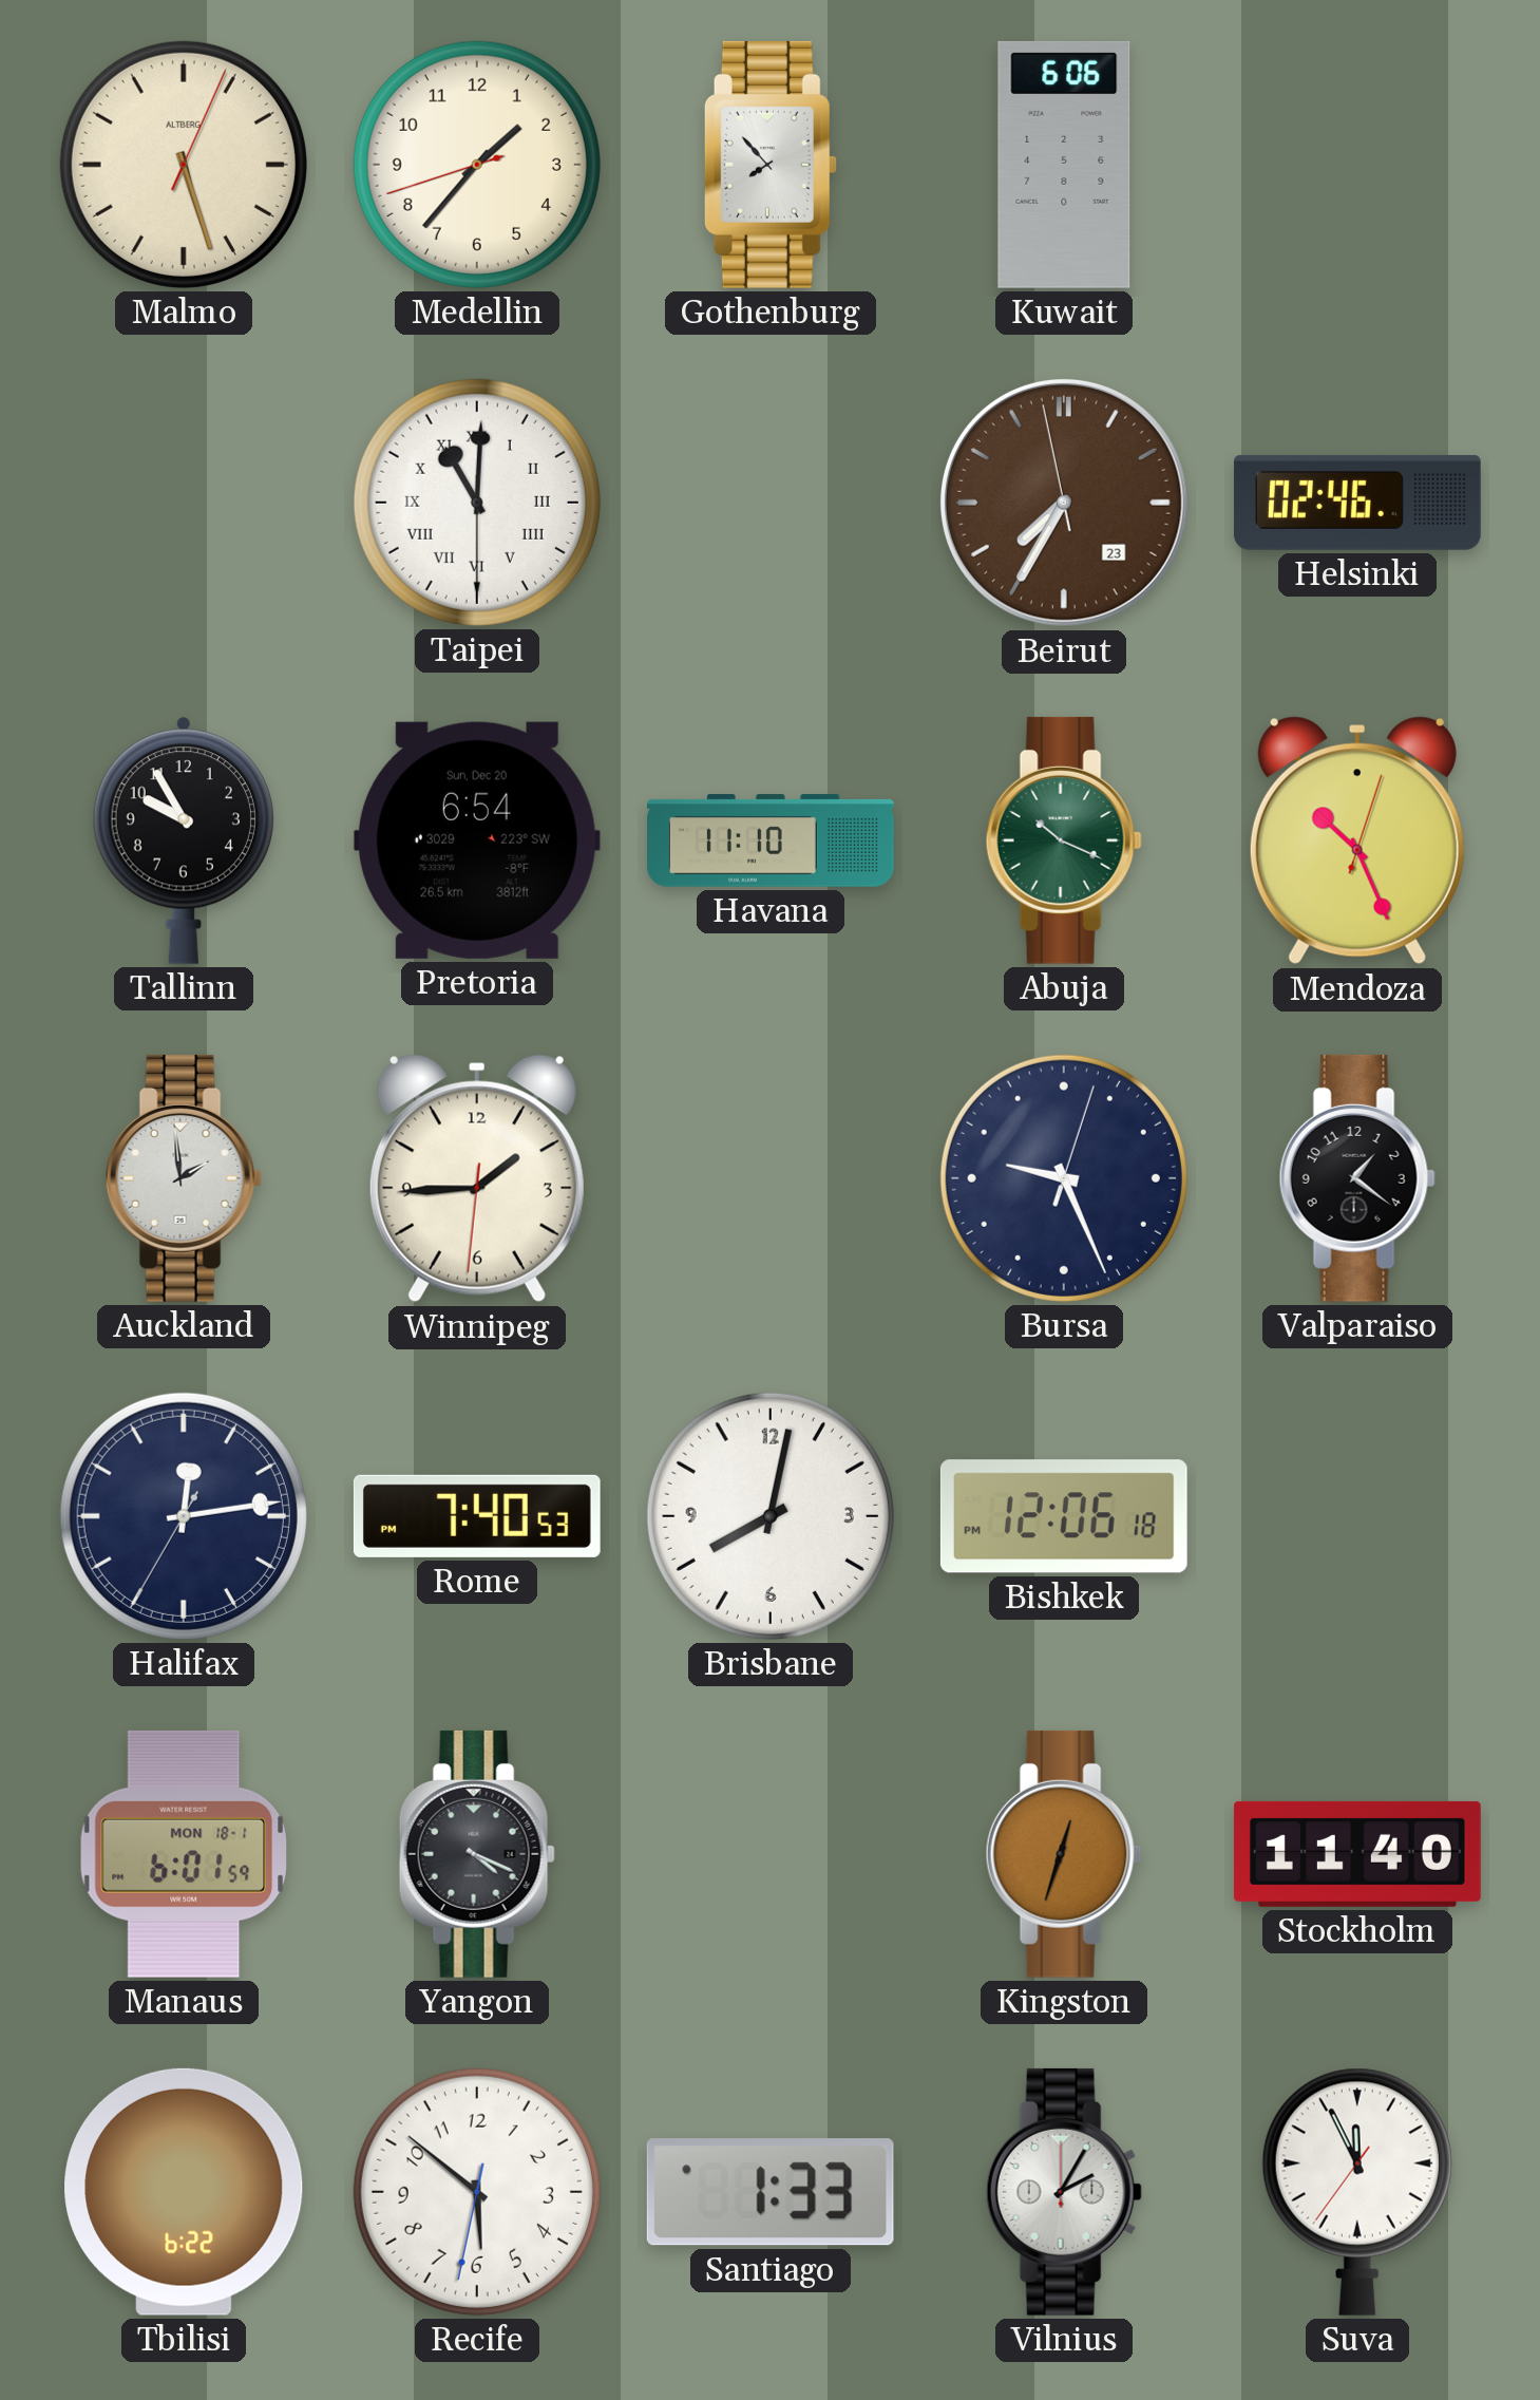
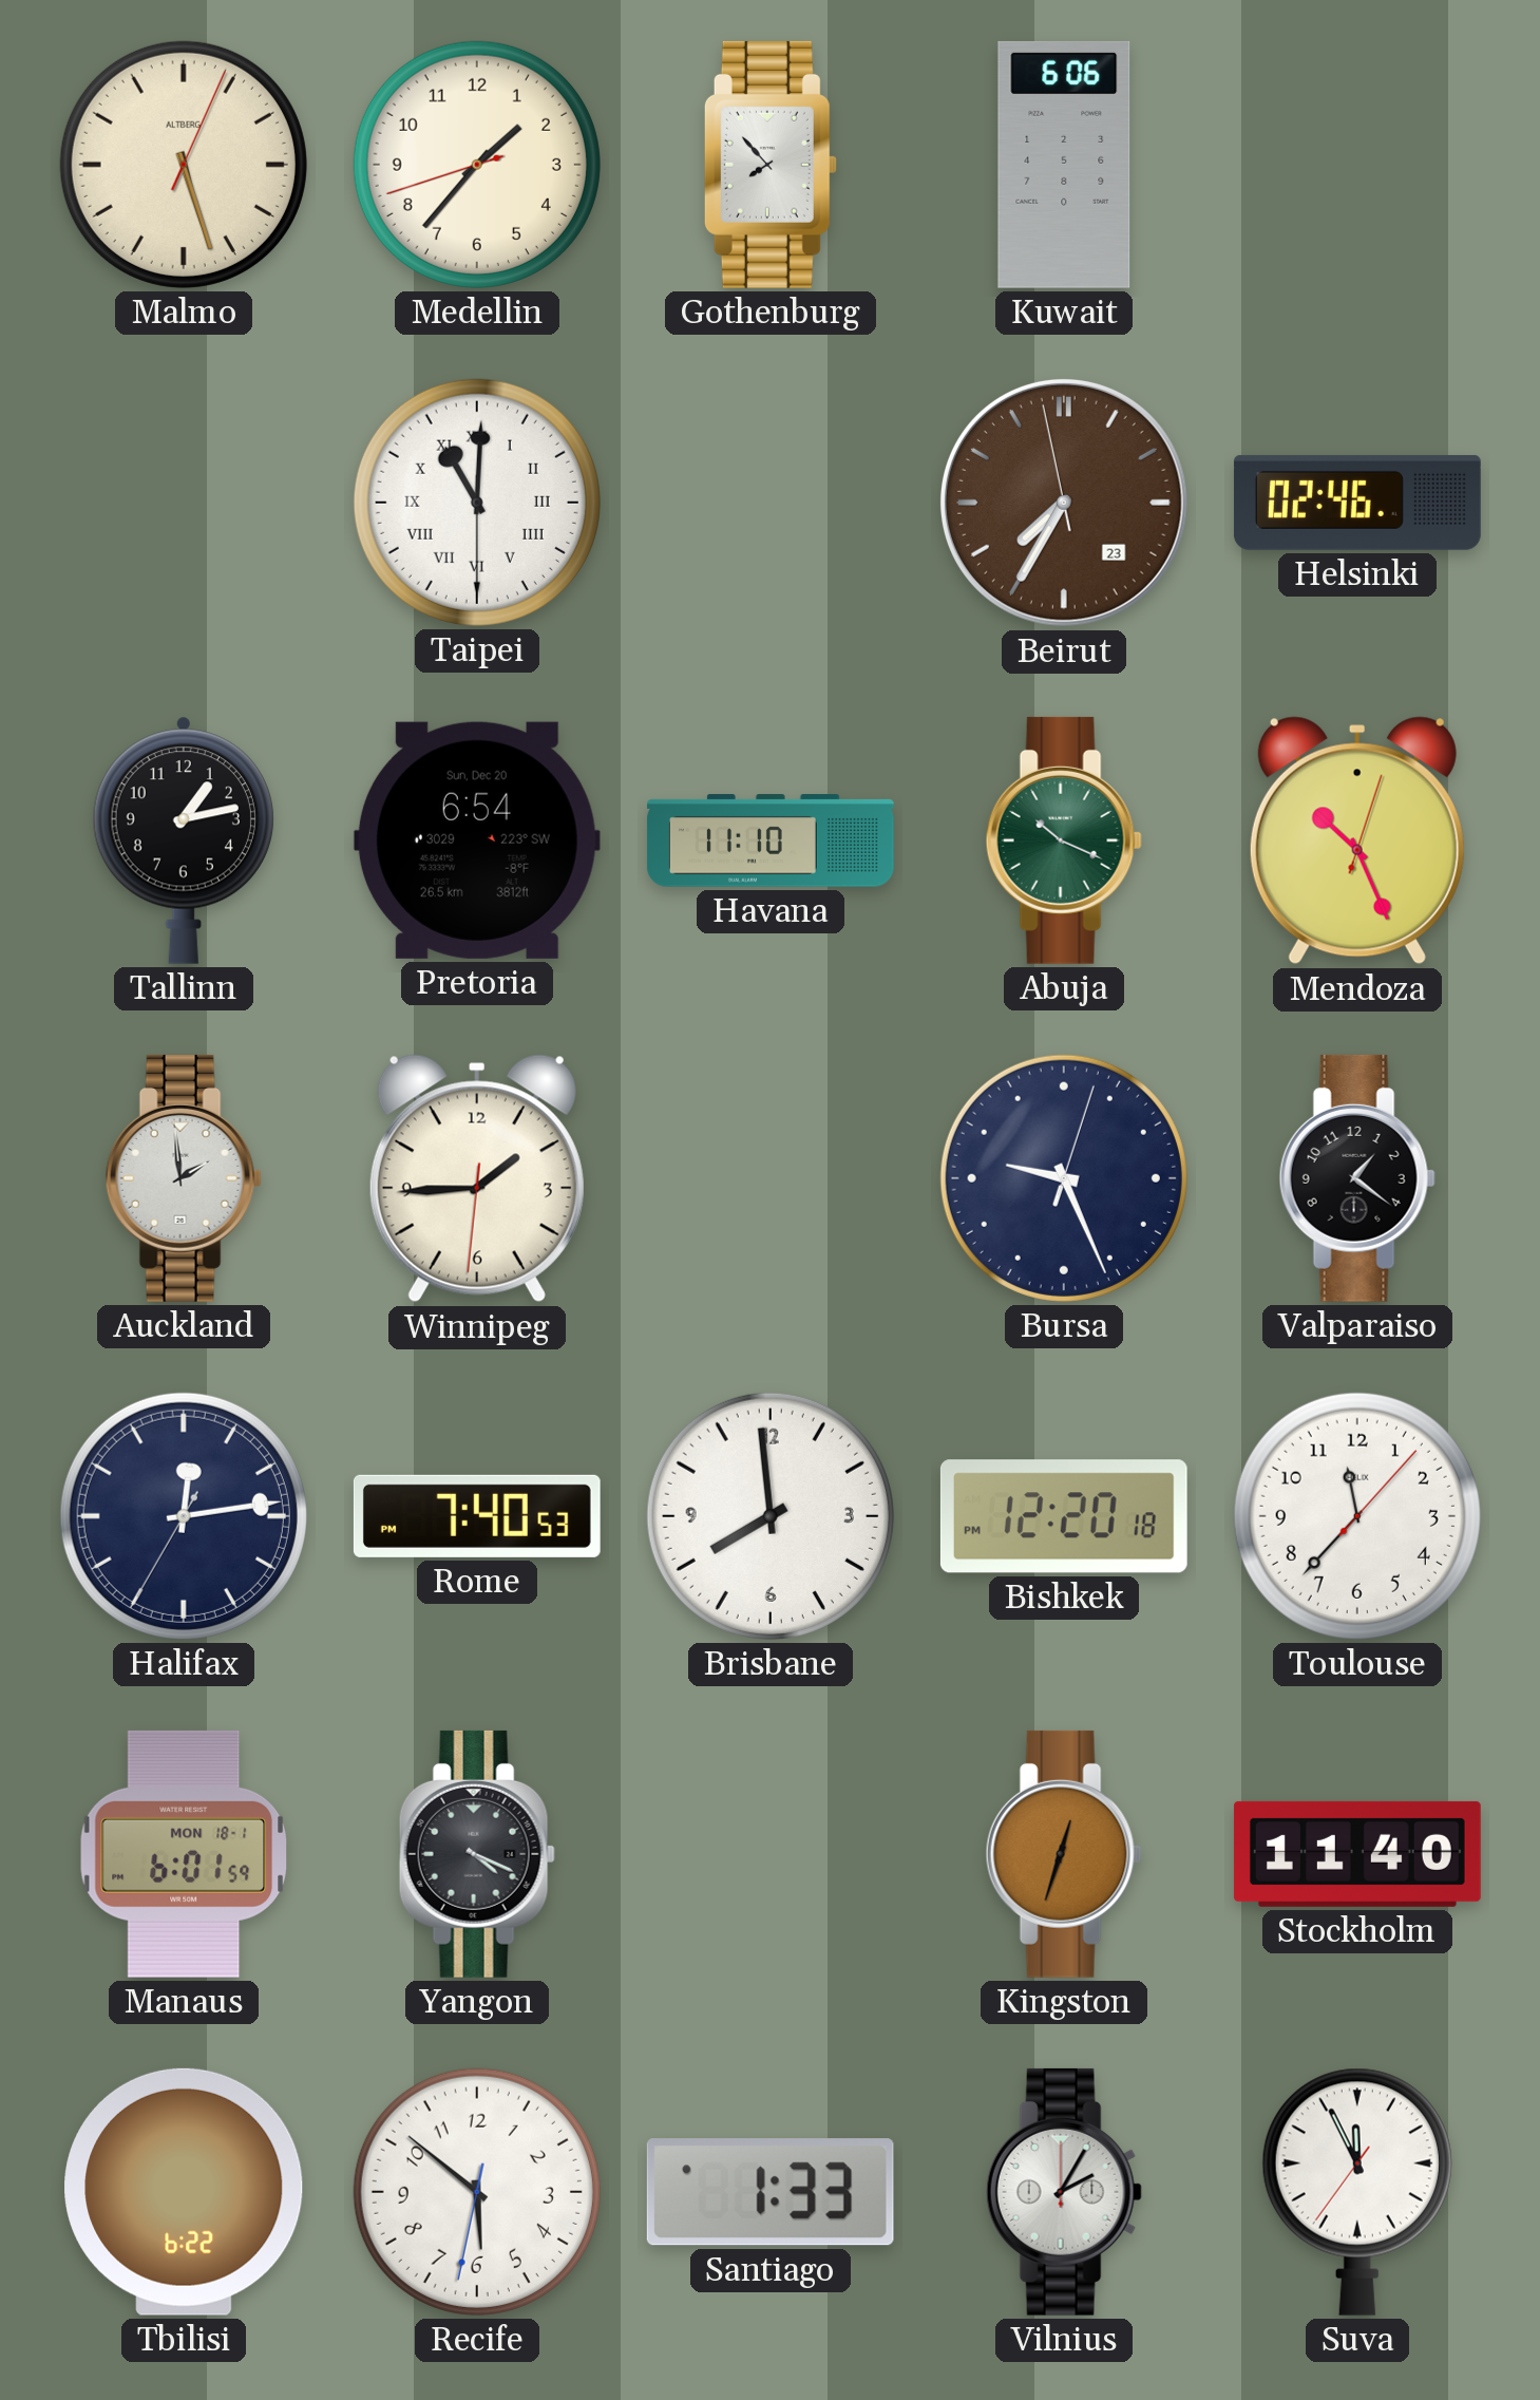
Tallinn: 9:55 -> 1:13
Brisbane: 8:02 -> 7:59
Bishkek: 12:06 -> 12:20
Toulouse: none -> 11:37
